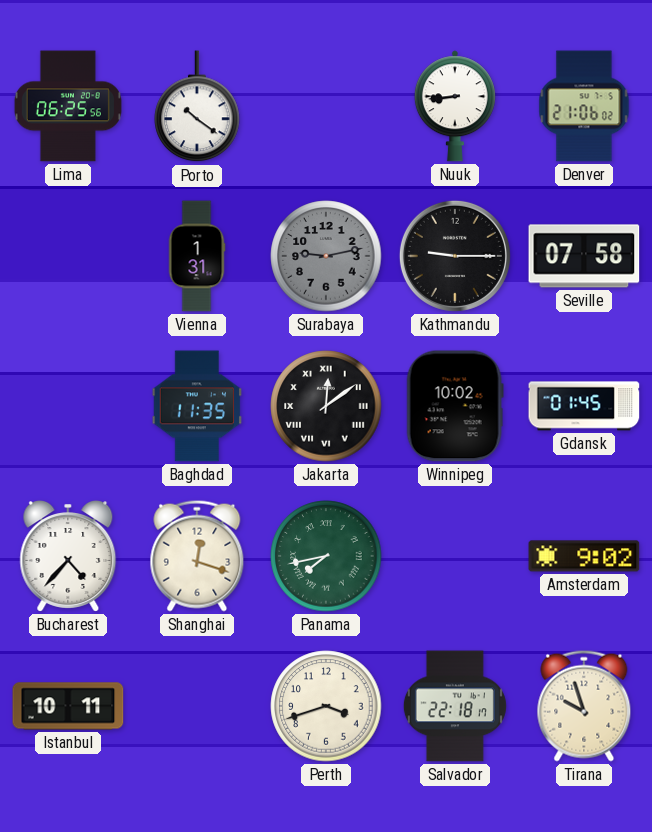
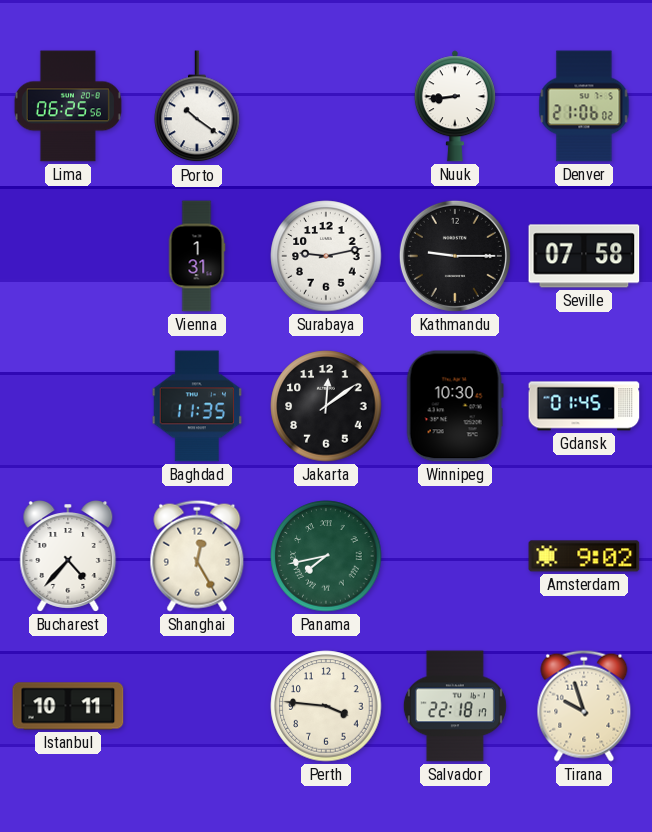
Surabaya dial: grey -> white
Jakarta numerals: Roman -> Arabic
Winnipeg: 10:02 -> 10:30
Shanghai: 12:18 -> 12:25
Perth: 3:42 -> 3:46
